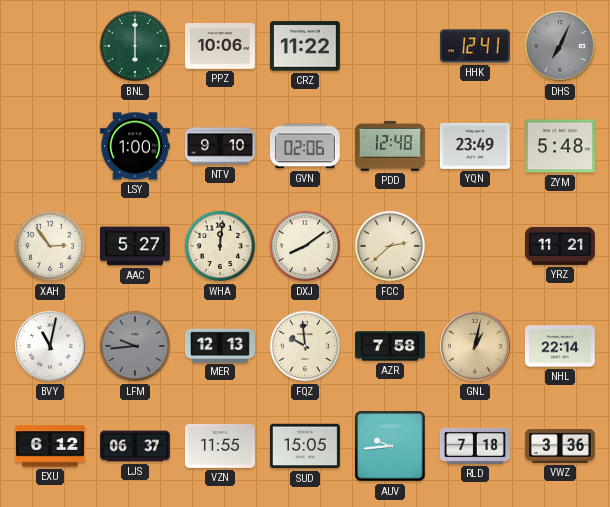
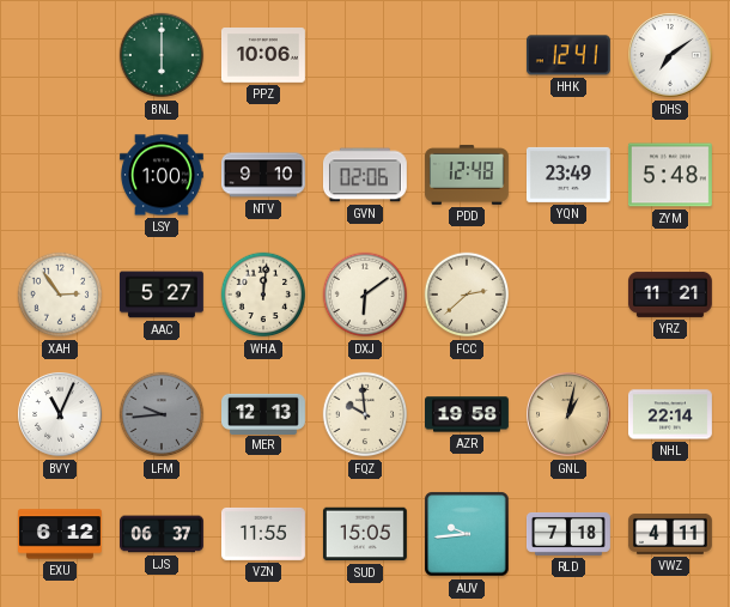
CRZ: 11:22 -> none
DHS: 7:04 -> 7:09
DHS dial: grey -> white
DXJ: 8:09 -> 6:09
BVY: 11:02 -> 11:04
AZR: 7:58 -> 19:58
VWZ: 3:36 -> 4:11
